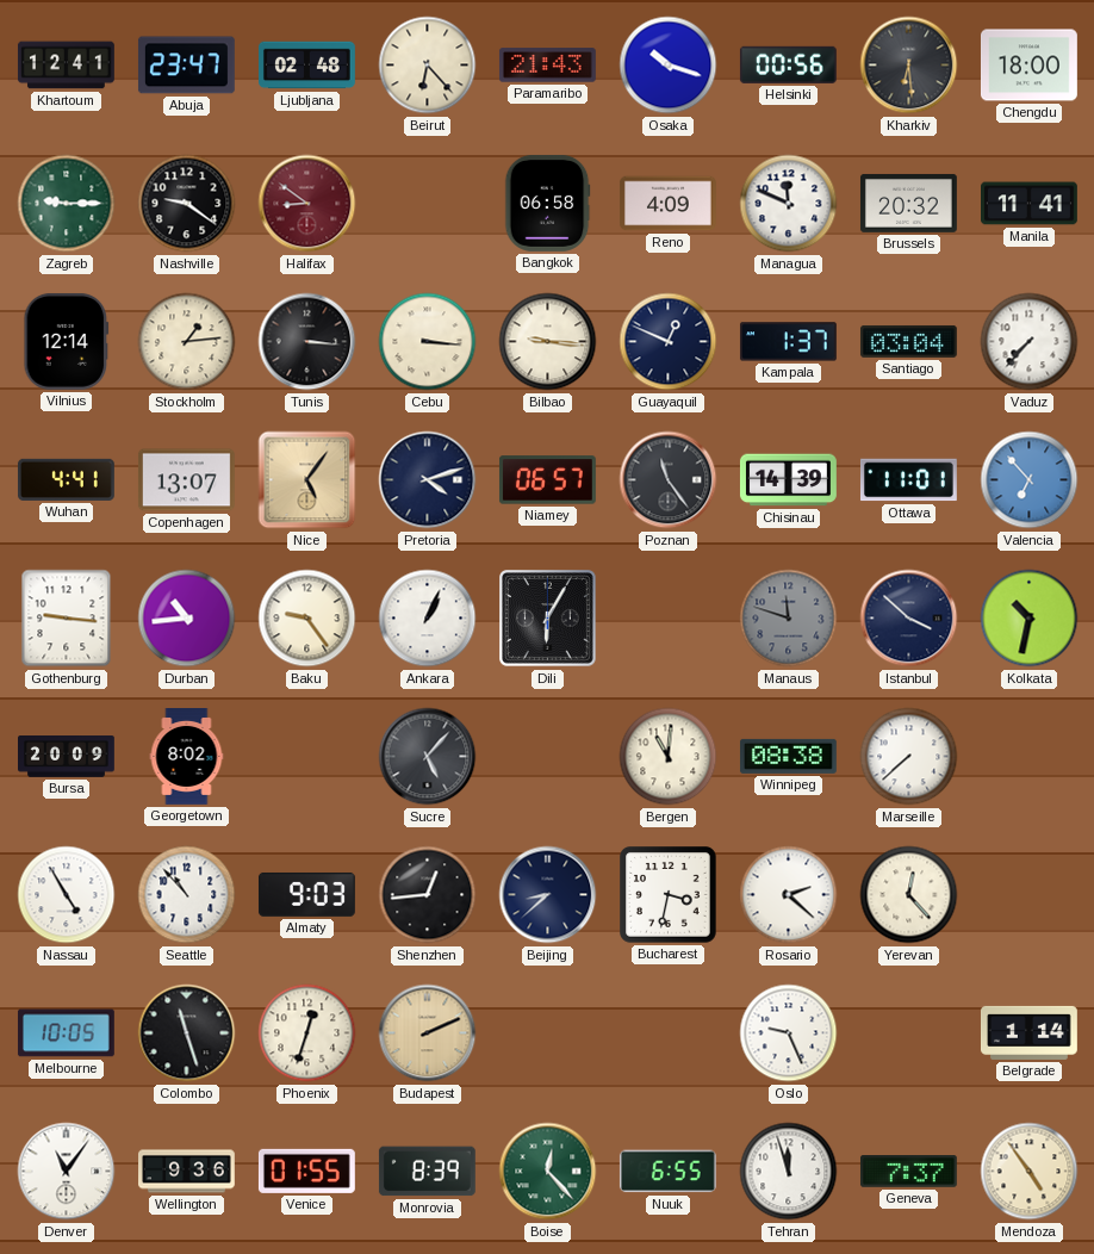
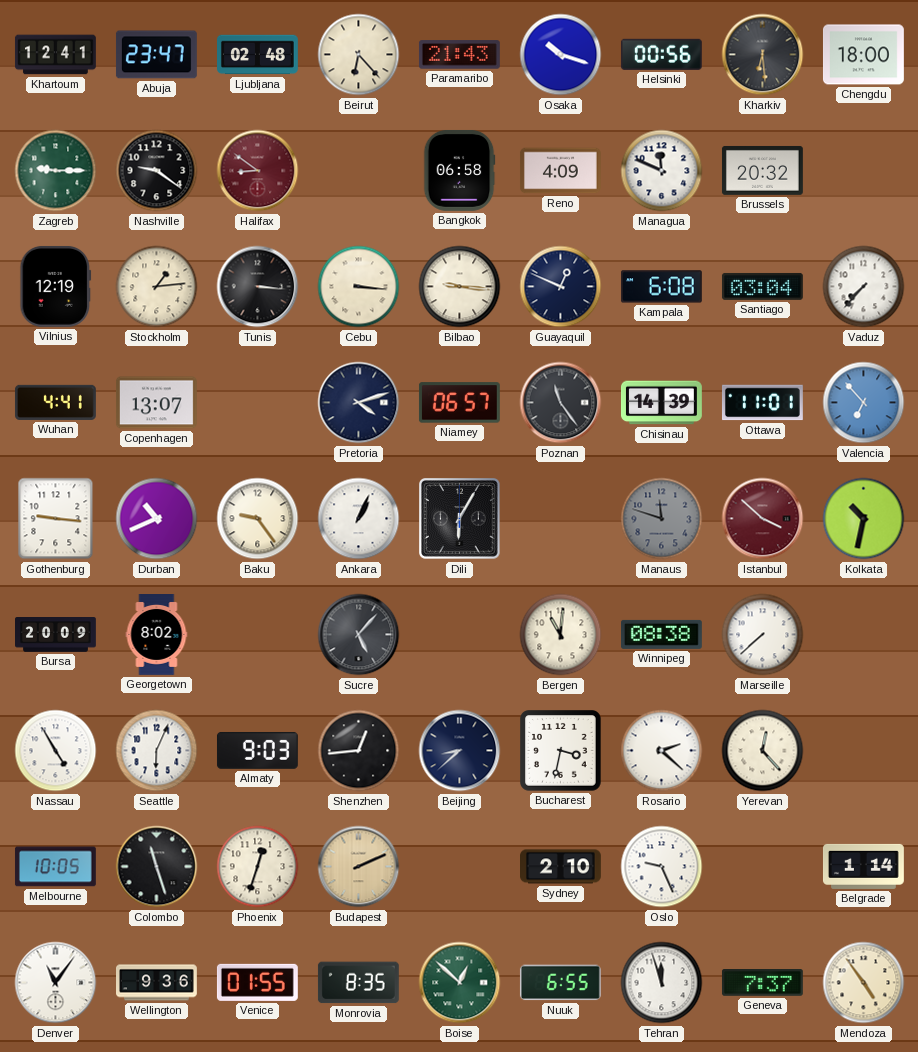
Manila: 11:41 -> none
Vilnius: 12:14 -> 12:19
Kampala: 1:37 -> 6:08
Nice: 5:06 -> none
Durban: 10:44 -> 10:41
Istanbul dial: navy -> burgundy
Seattle: 10:53 -> 6:04
Sydney: none -> 2:10
Monrovia: 8:39 -> 8:35
Boise: 12:23 -> 12:52
